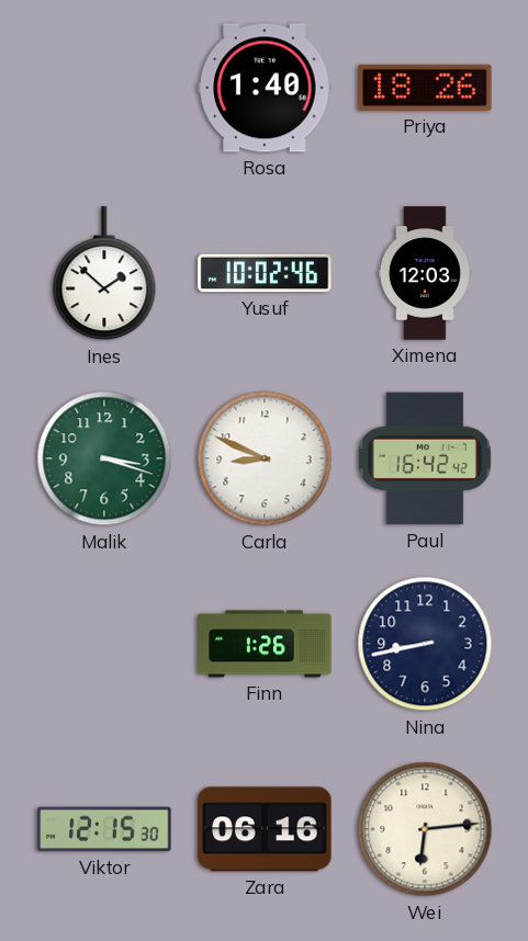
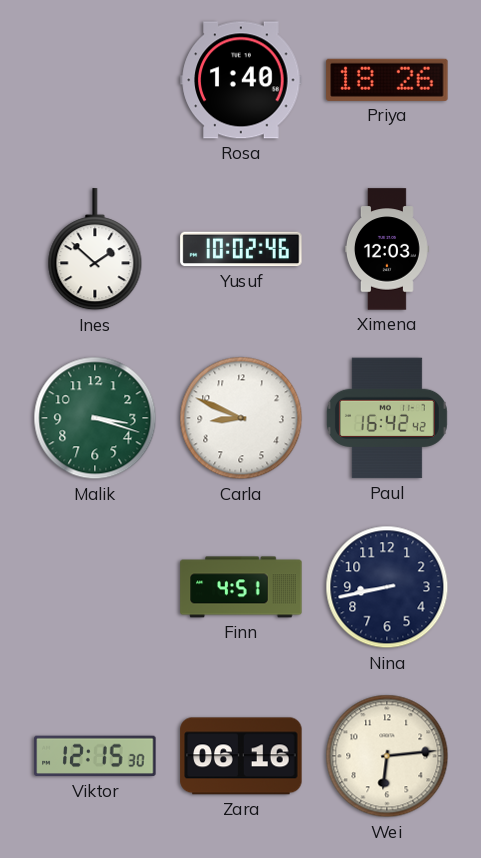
Finn: 1:26 -> 4:51
